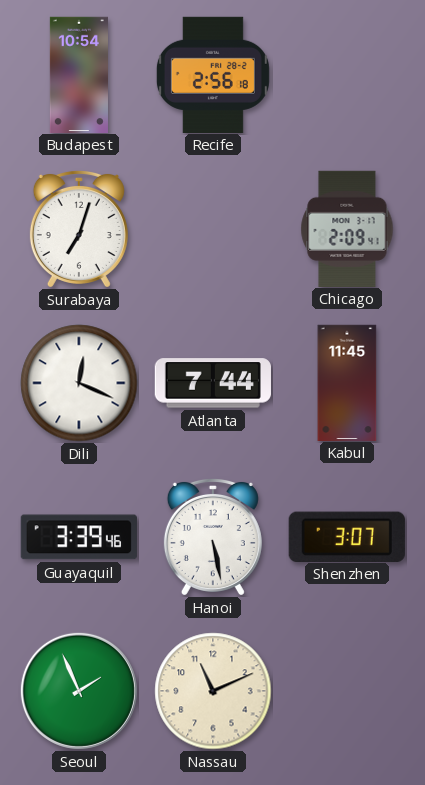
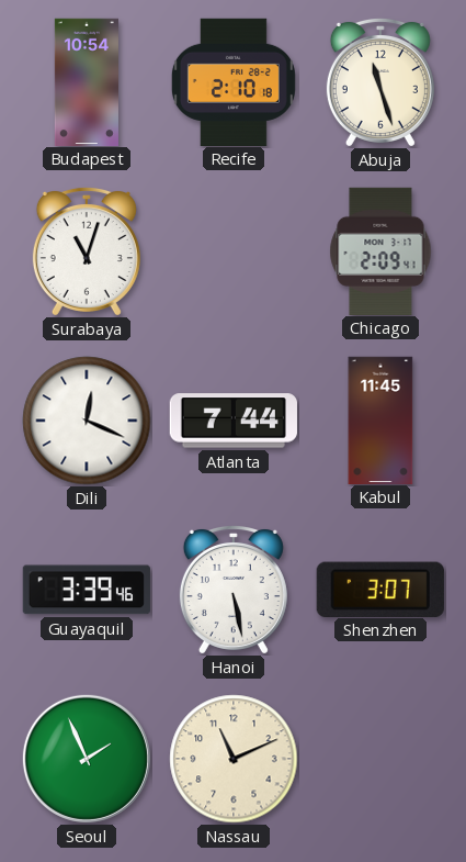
Recife: 2:56 -> 2:10
Abuja: none -> 11:27
Surabaya: 7:03 -> 11:03
